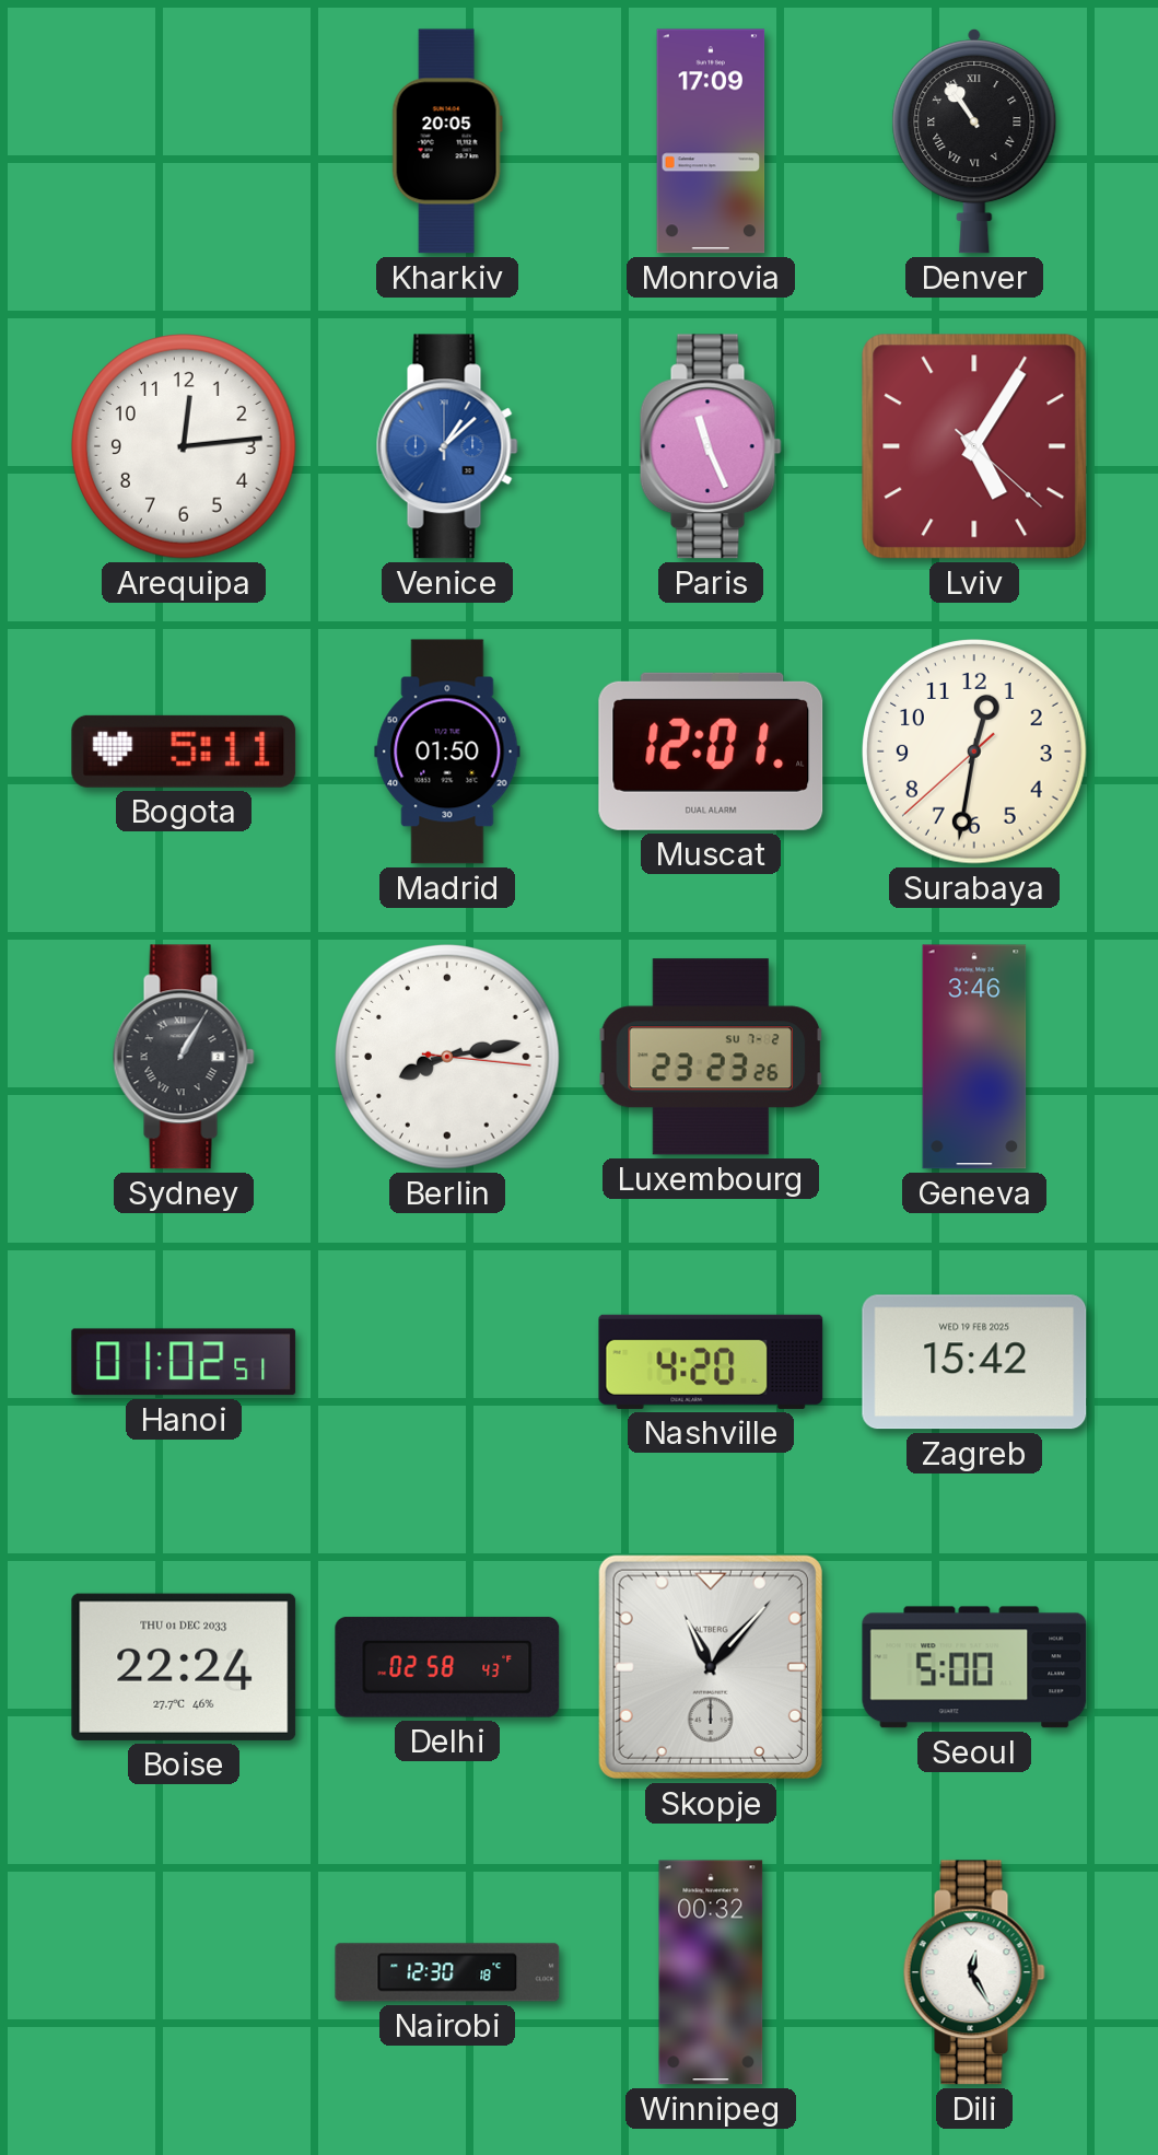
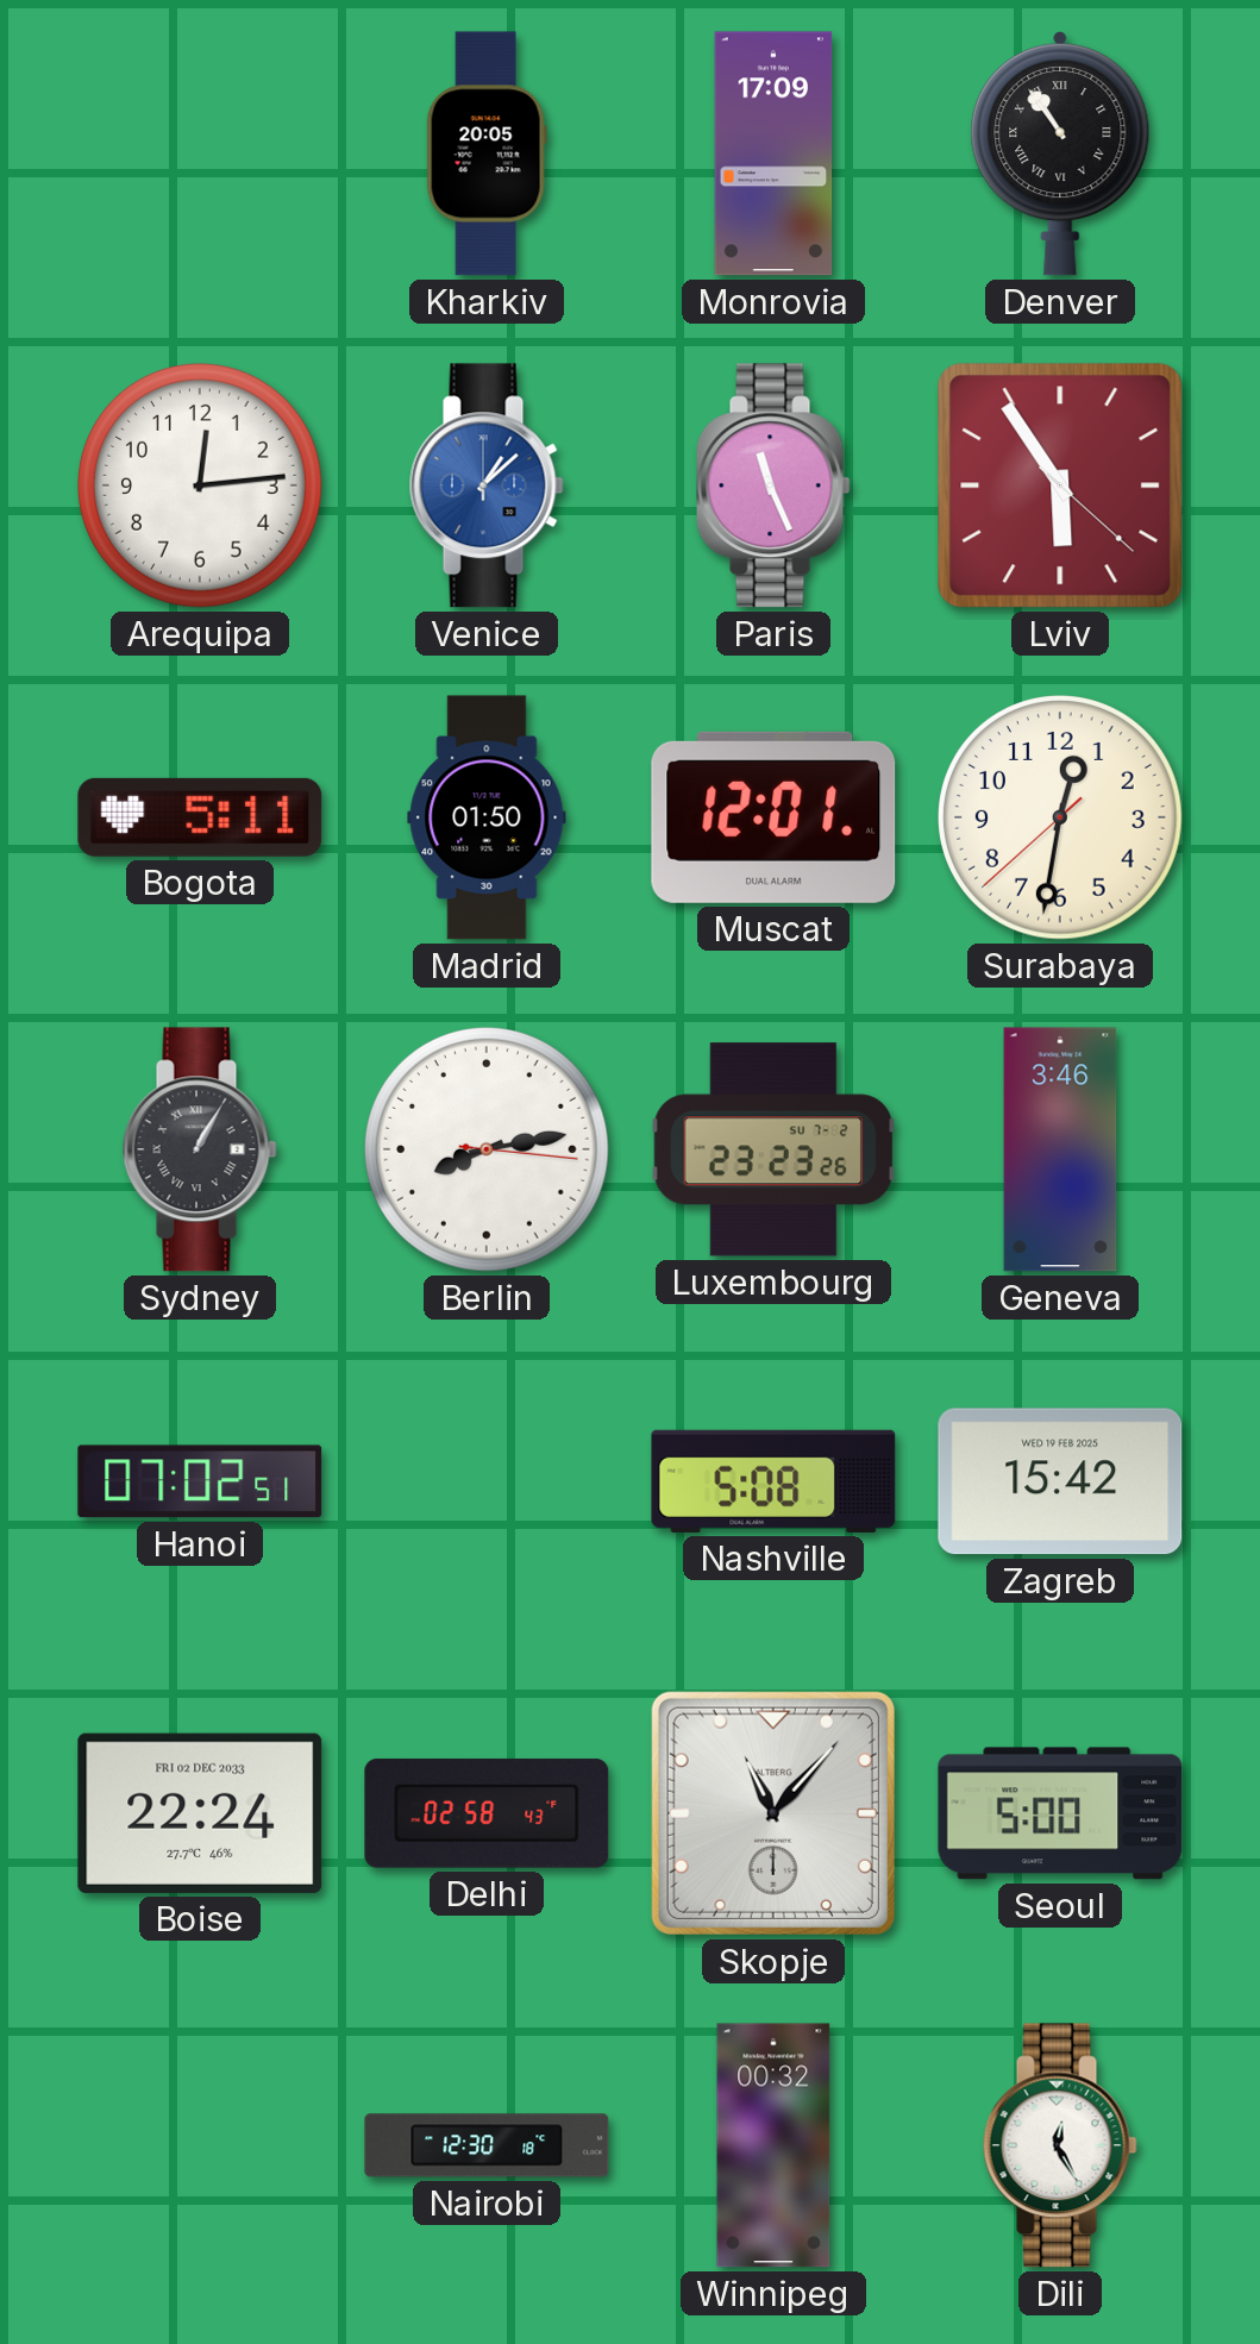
Lviv: 5:05 -> 5:54
Hanoi: 01:02 -> 07:02
Nashville: 4:20 -> 5:08
Boise date: THU 01 DEC 2033 -> FRI 02 DEC 2033
